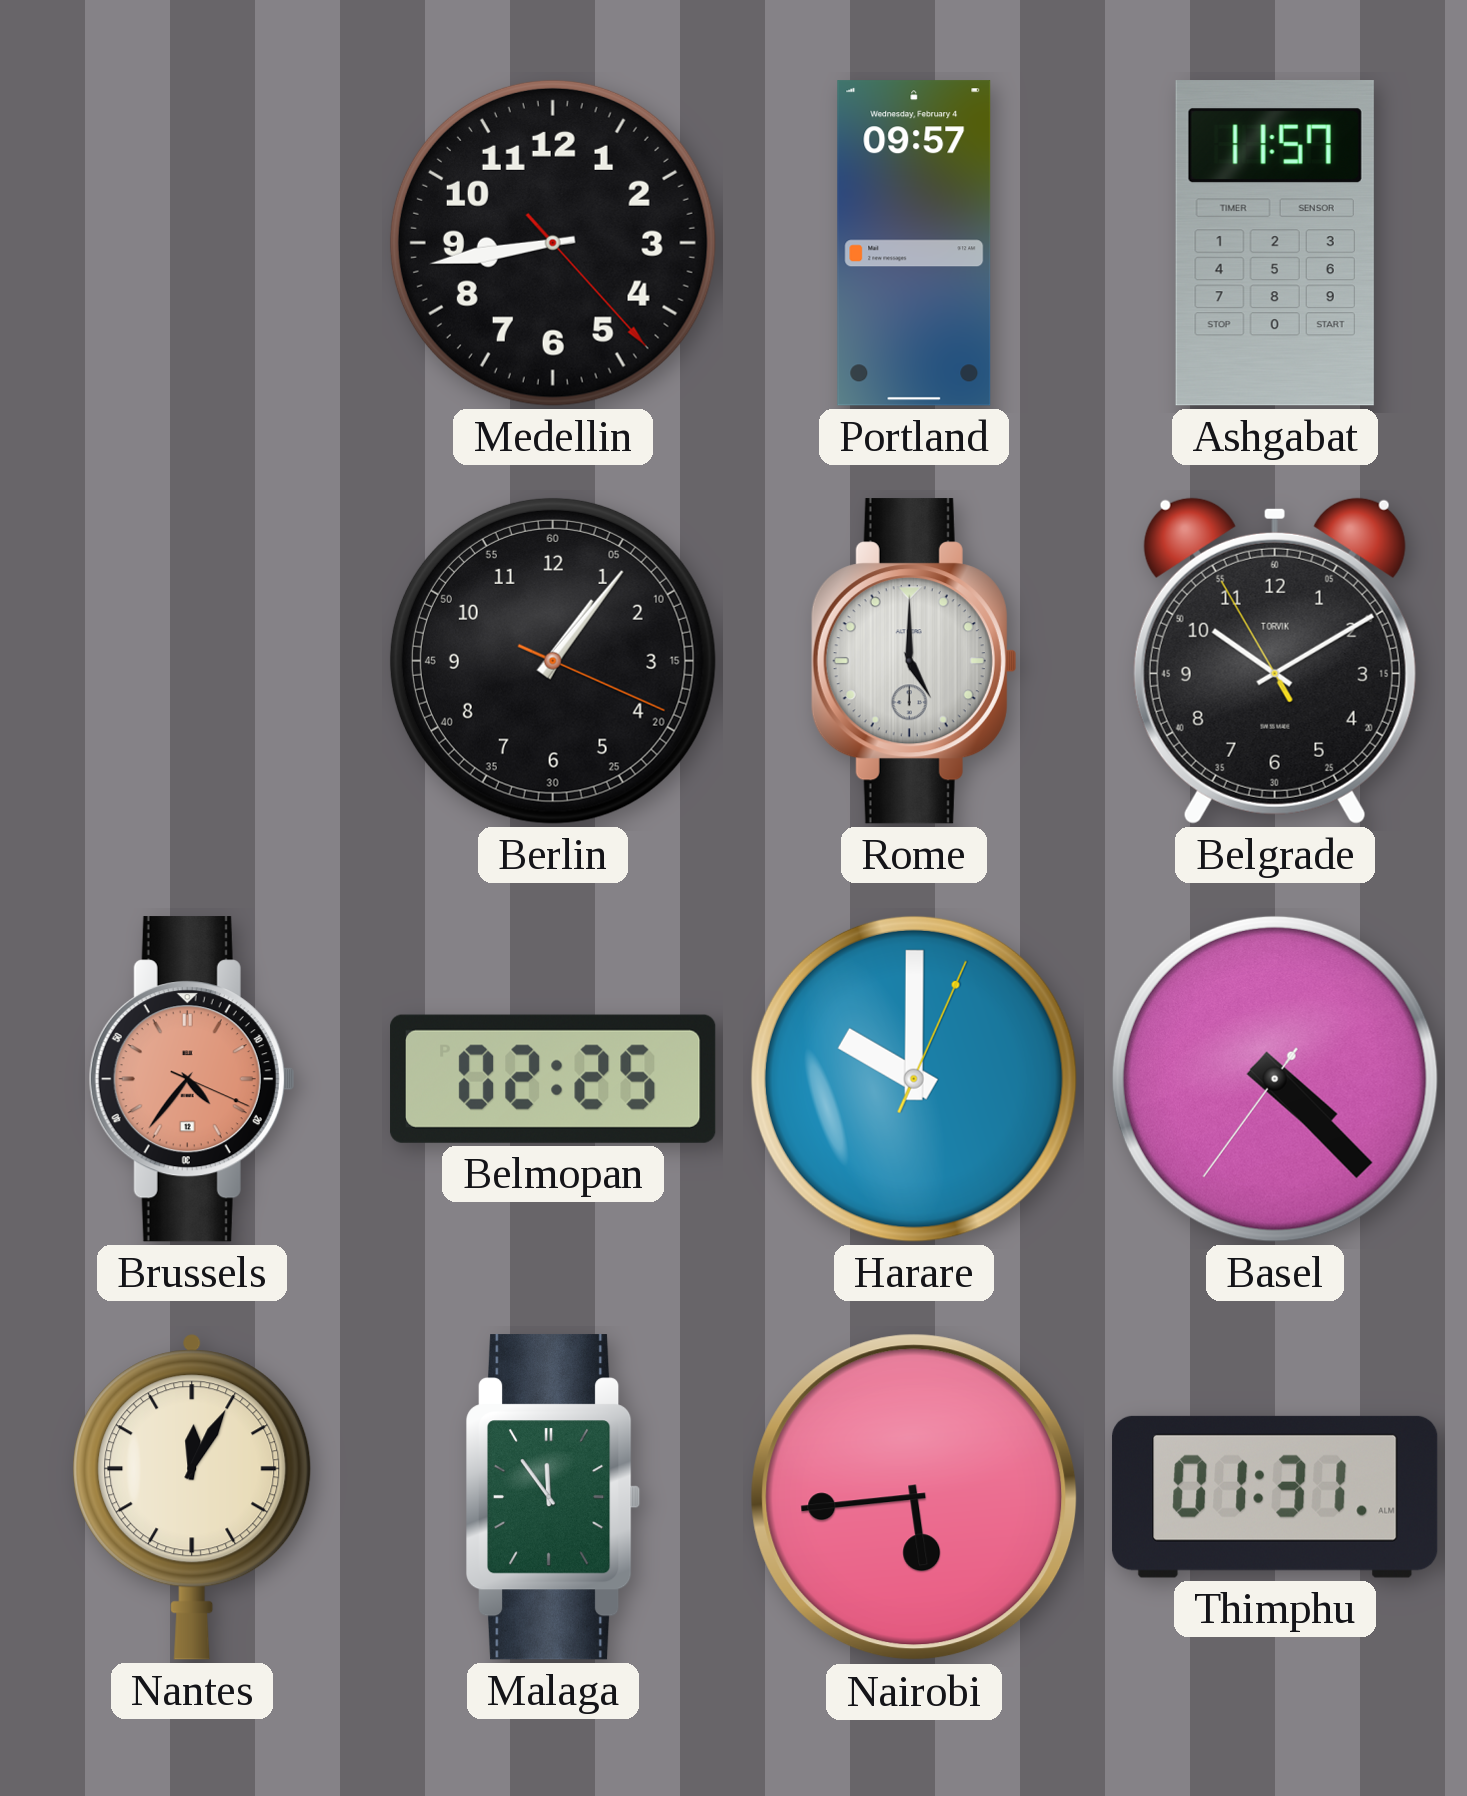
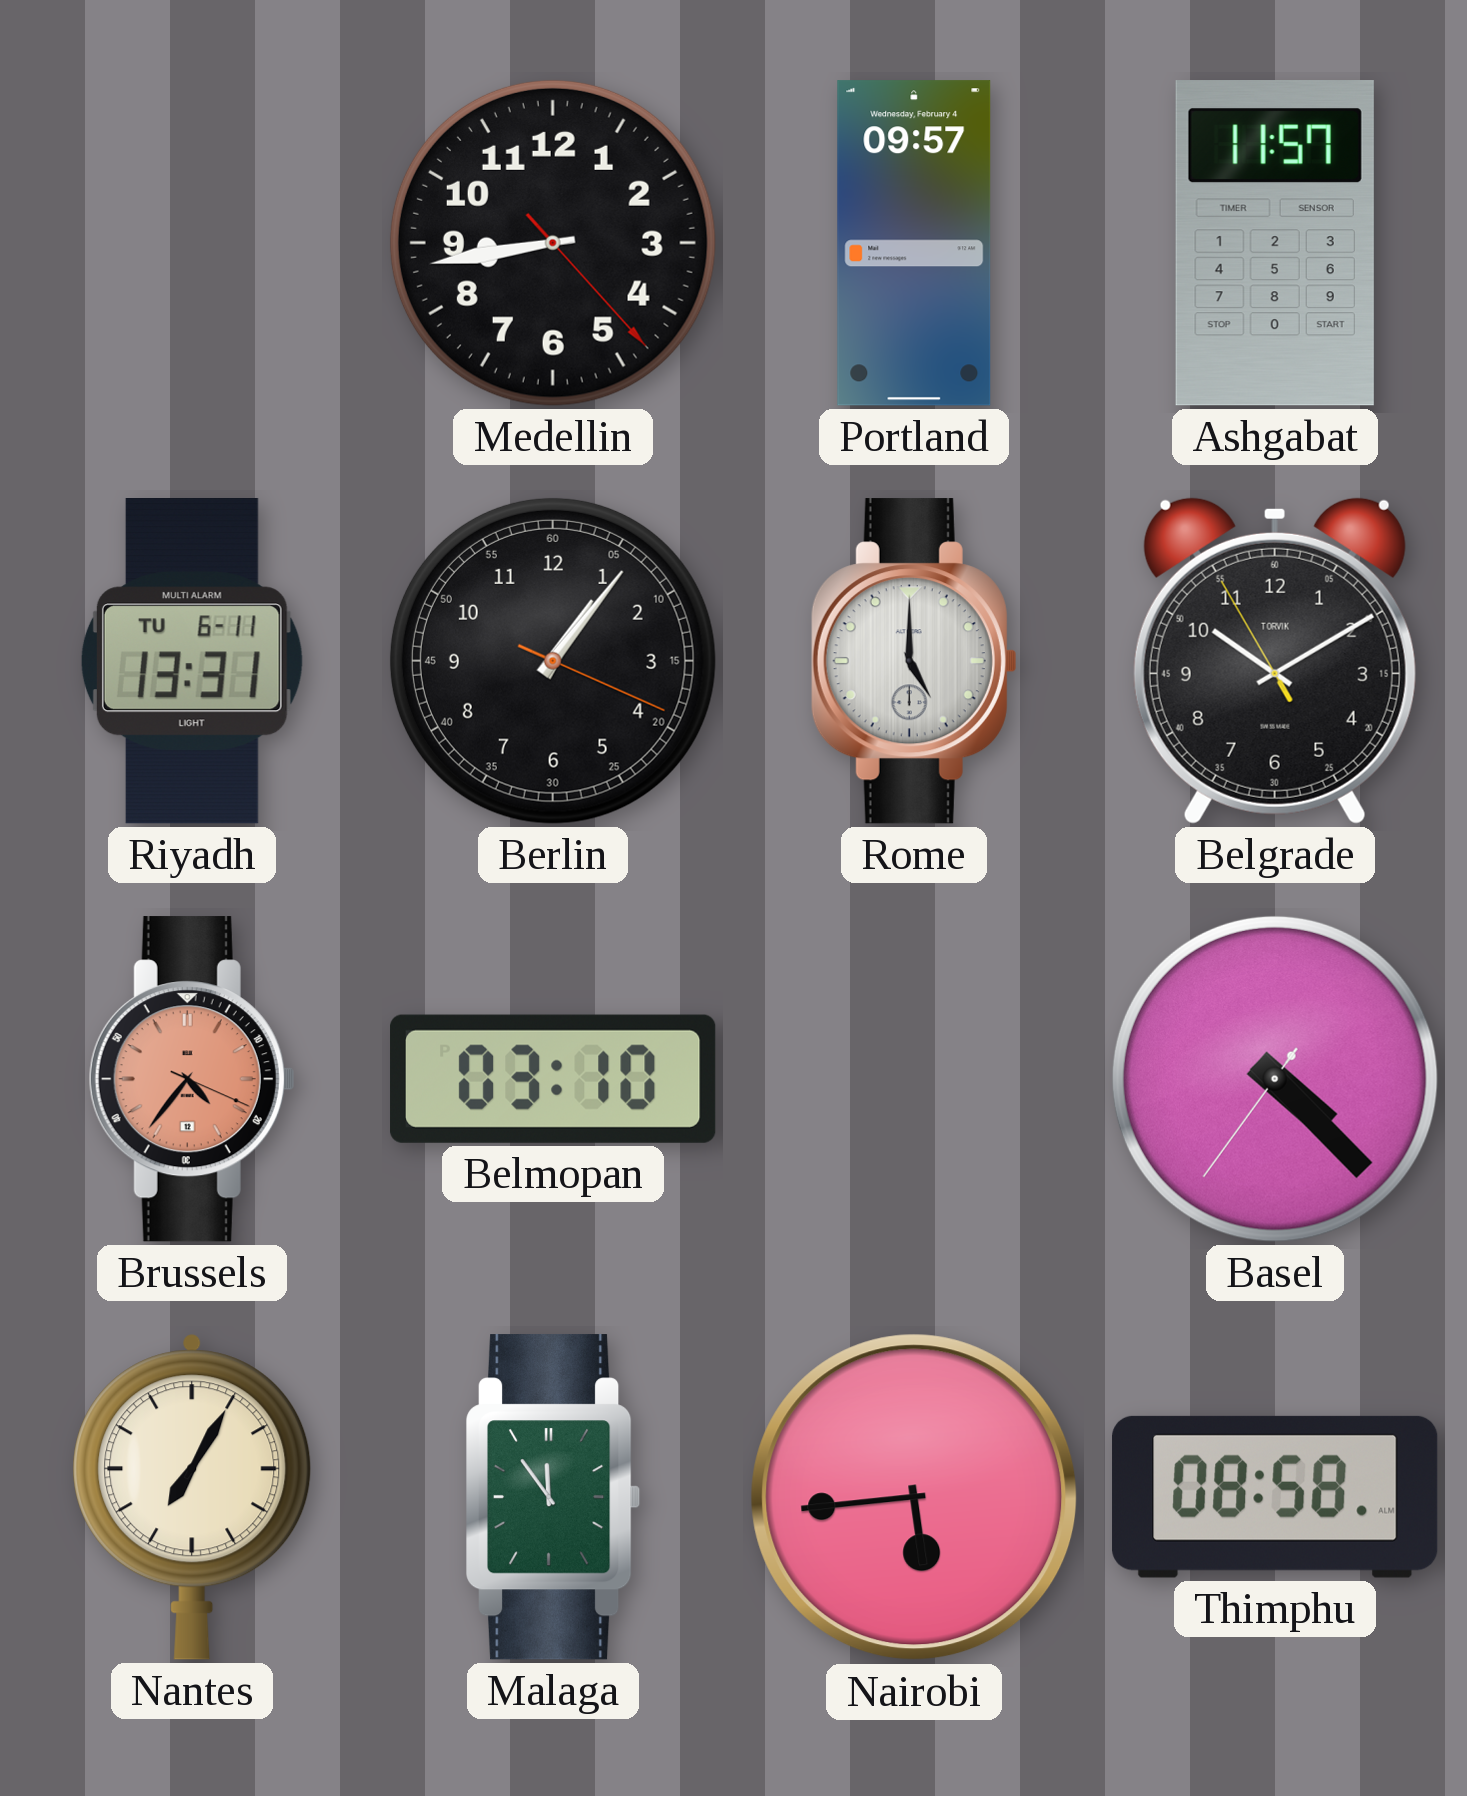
Riyadh: none -> 13:31
Belmopan: 02:25 -> 03:10
Harare: 10:00 -> none
Nantes: 12:05 -> 7:05
Thimphu: 01:31 -> 08:58
